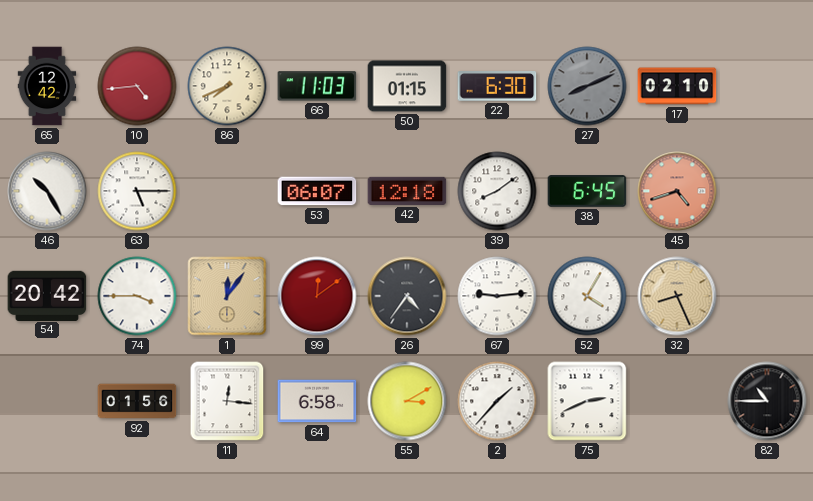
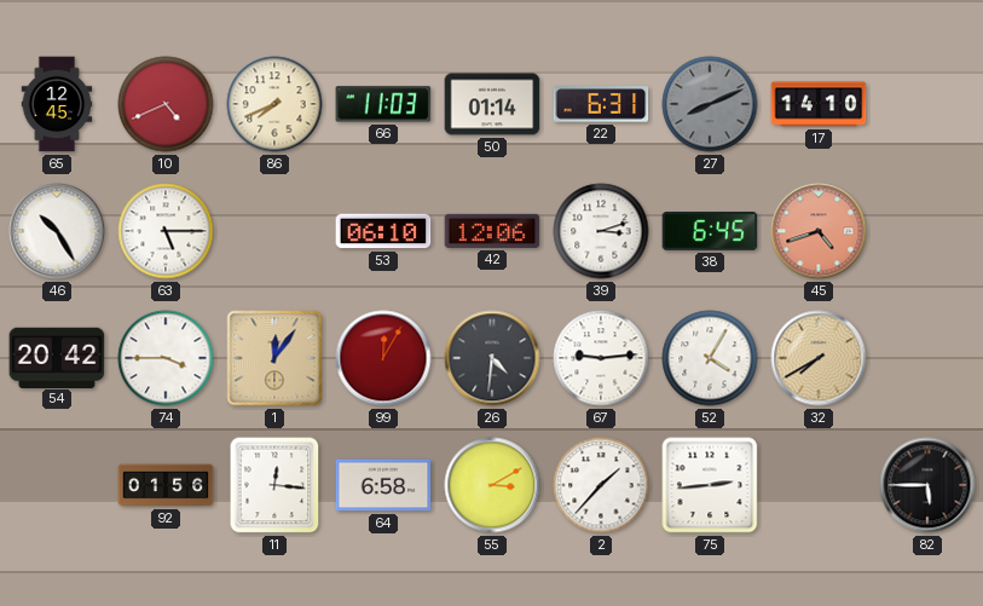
65: 12:42 -> 12:45
10: 4:44 -> 4:41
50: 01:15 -> 01:14
22: 6:30 -> 6:31
17: 02:10 -> 14:10
53: 06:07 -> 06:10
42: 12:18 -> 12:06
39: 8:09 -> 3:12
99: 12:09 -> 12:05
26: 4:36 -> 4:31
32: 8:26 -> 7:40
75: 2:41 -> 2:44
82: 10:45 -> 5:45
